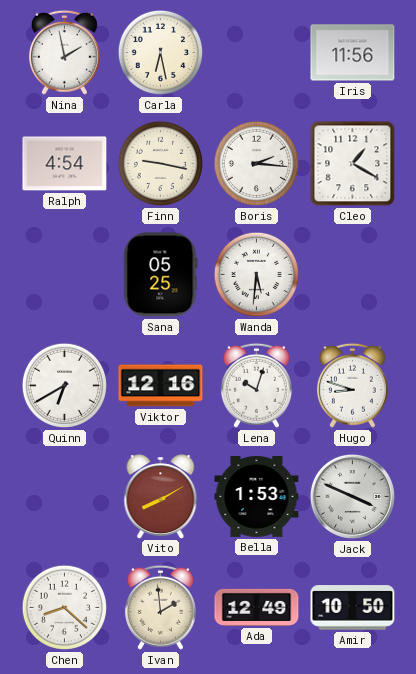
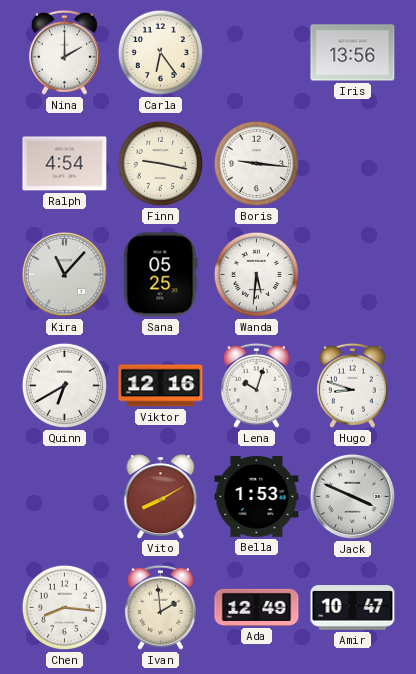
Nina: 1:58 -> 2:00
Carla: 6:28 -> 6:24
Iris: 11:56 -> 13:56
Boris: 2:16 -> 9:16
Cleo: 1:20 -> none
Kira: none -> 11:07
Chen: 8:22 -> 8:16
Amir: 10:50 -> 10:47
